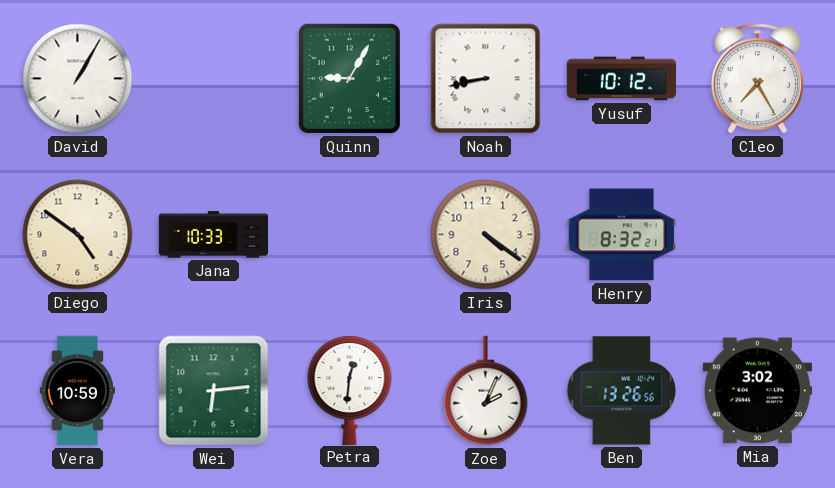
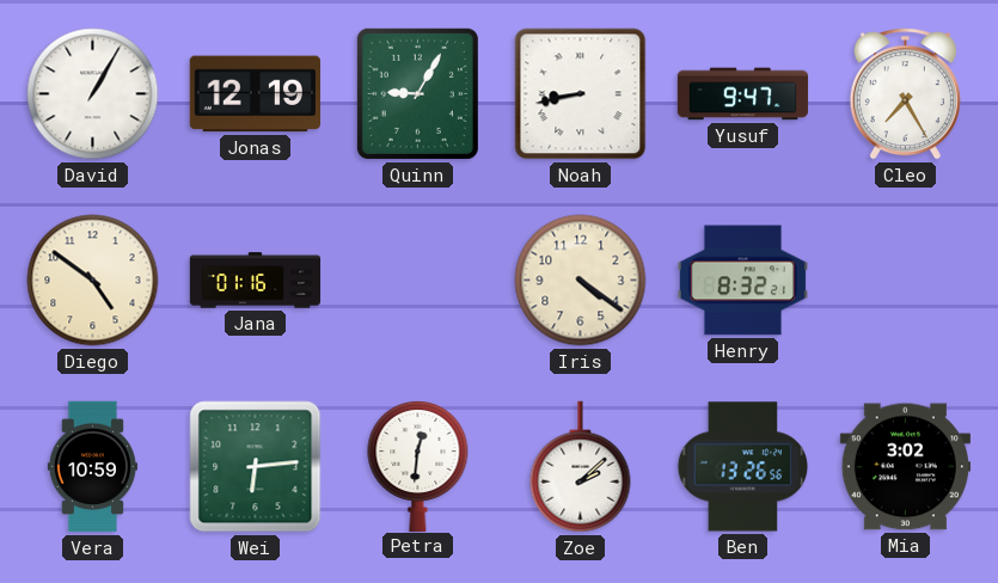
Jonas: none -> 12:19
Yusuf: 10:12 -> 9:47
Jana: 10:33 -> 01:16
Zoe: 2:04 -> 2:08
